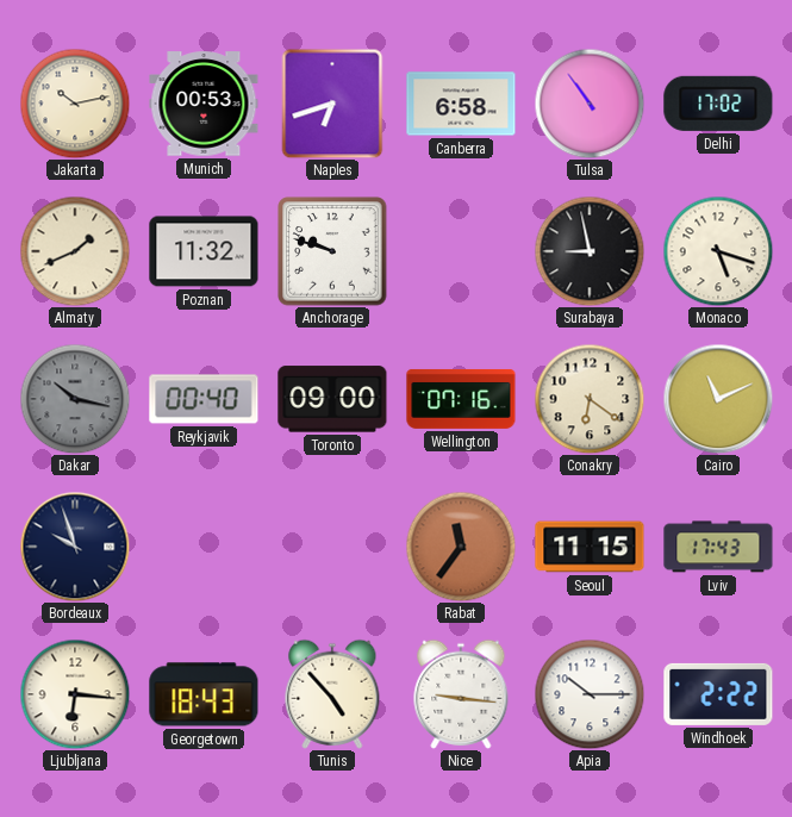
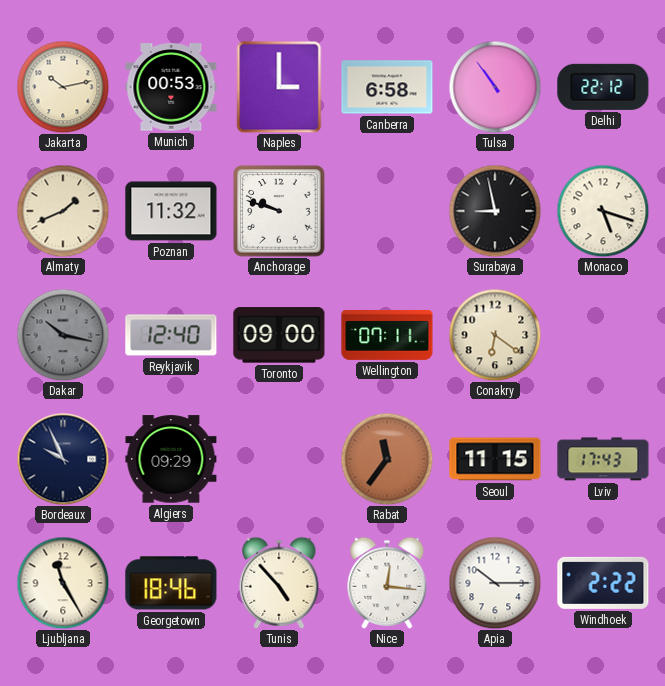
Naples: 6:42 -> 3:00
Delhi: 17:02 -> 22:12
Reykjavik: 00:40 -> 12:40
Wellington: 07:16 -> 07:11
Cairo: 11:11 -> none
Bordeaux: 9:57 -> 9:56
Algiers: none -> 09:29
Ljubljana: 6:16 -> 11:25
Georgetown: 18:43 -> 18:46
Nice: 9:16 -> 12:16
